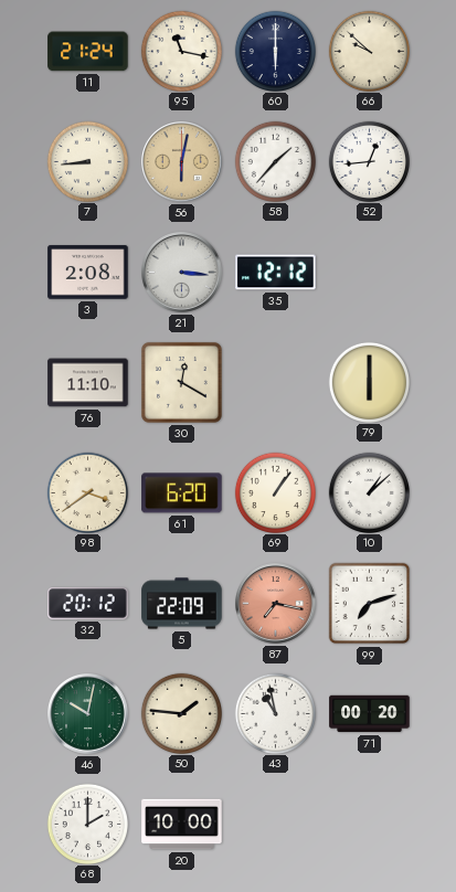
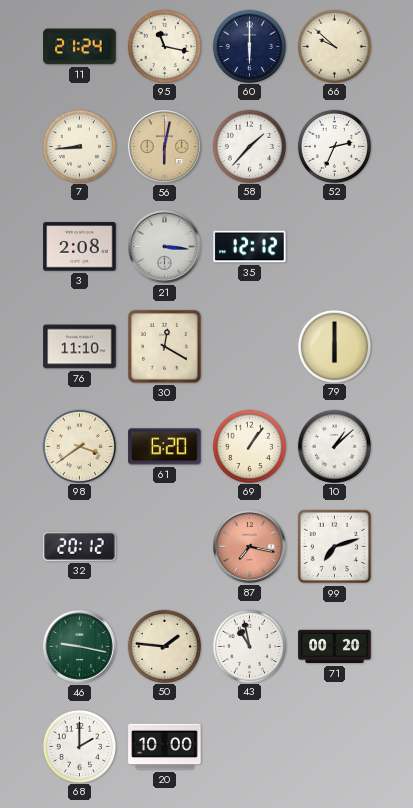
52: 12:44 -> 2:34
5: 22:09 -> none
46: 10:02 -> 9:17
